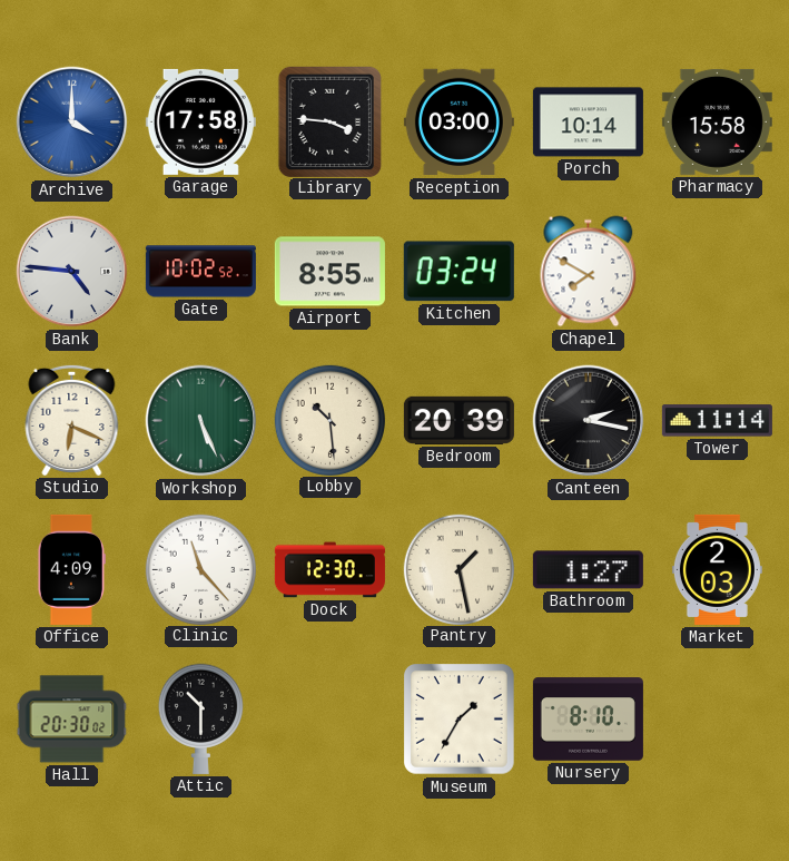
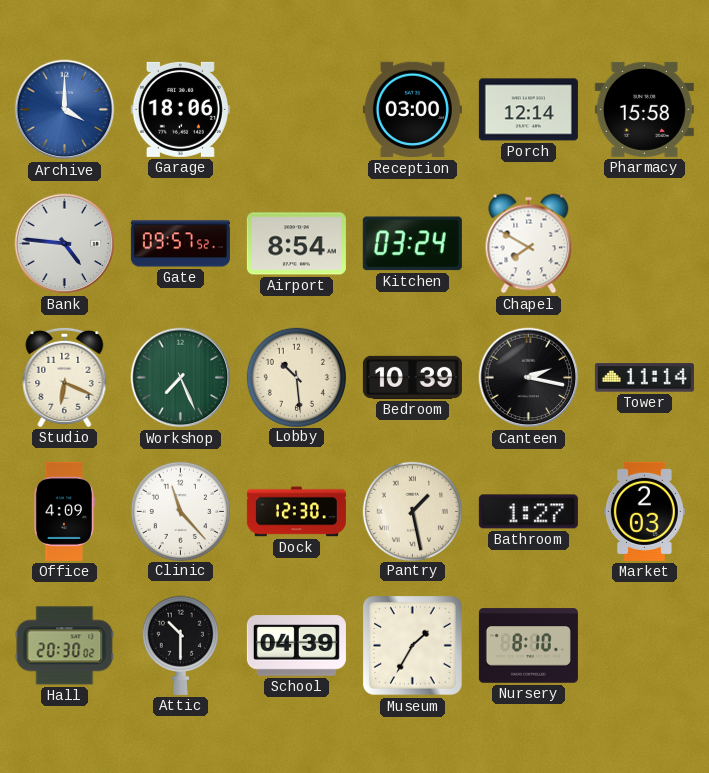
Garage: 17:58 -> 18:06
Library: 3:46 -> none
Porch: 10:14 -> 12:14
Gate: 10:02 -> 09:57
Airport: 8:55 -> 8:54
Workshop: 5:26 -> 7:26
Bedroom: 20:39 -> 10:39
School: none -> 04:39
